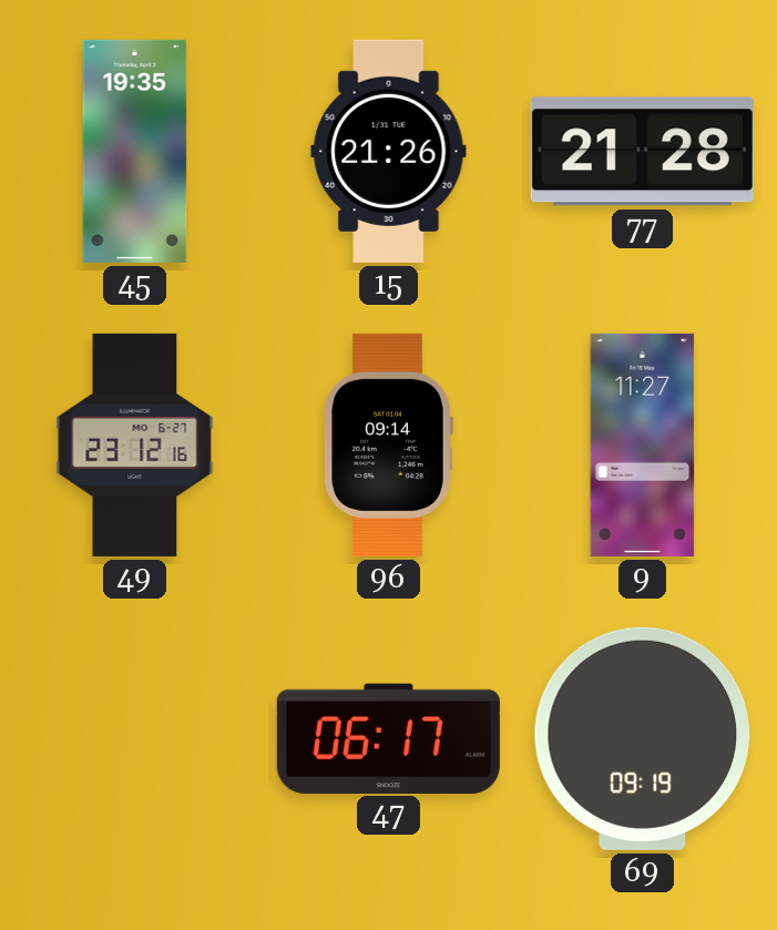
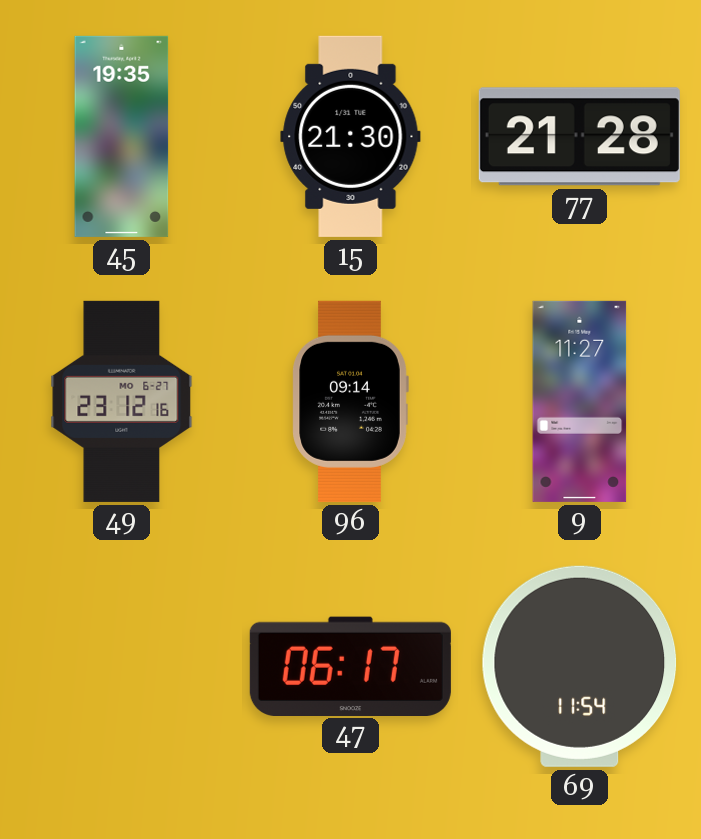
15: 21:26 -> 21:30
69: 09:19 -> 11:54
